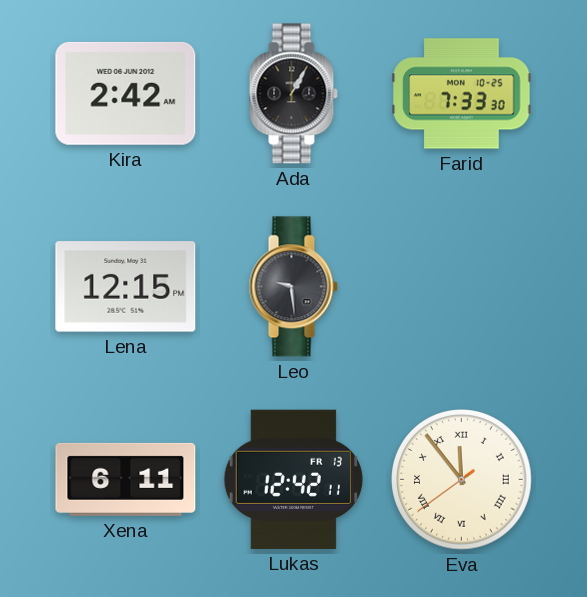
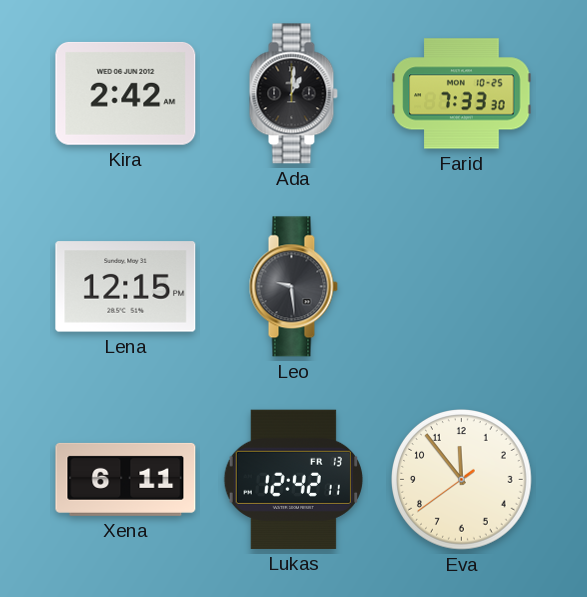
Ada: 1:05 -> 1:01
Eva numerals: Roman -> Arabic
